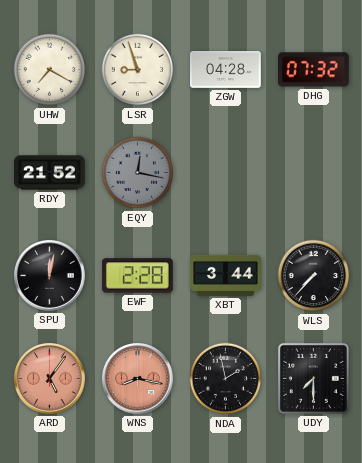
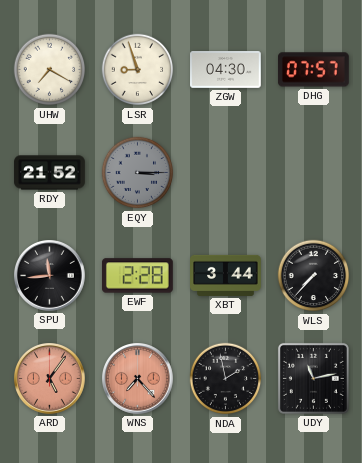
ZGW: 04:28 -> 04:30
DHG: 07:32 -> 07:57
EQY: 12:17 -> 3:15
SPU: 12:02 -> 11:44
WNS: 8:17 -> 7:23
UDY: 7:30 -> 11:13
